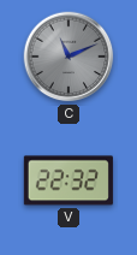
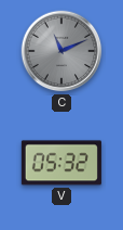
V: 22:32 -> 05:32
